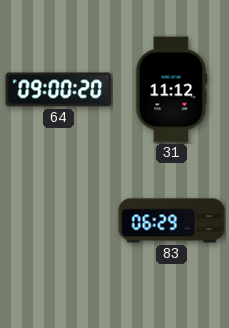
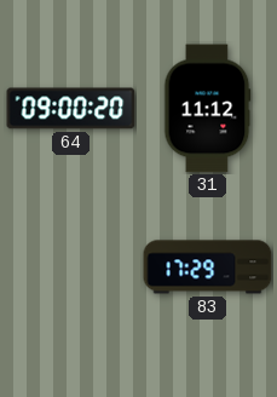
83: 06:29 -> 17:29
